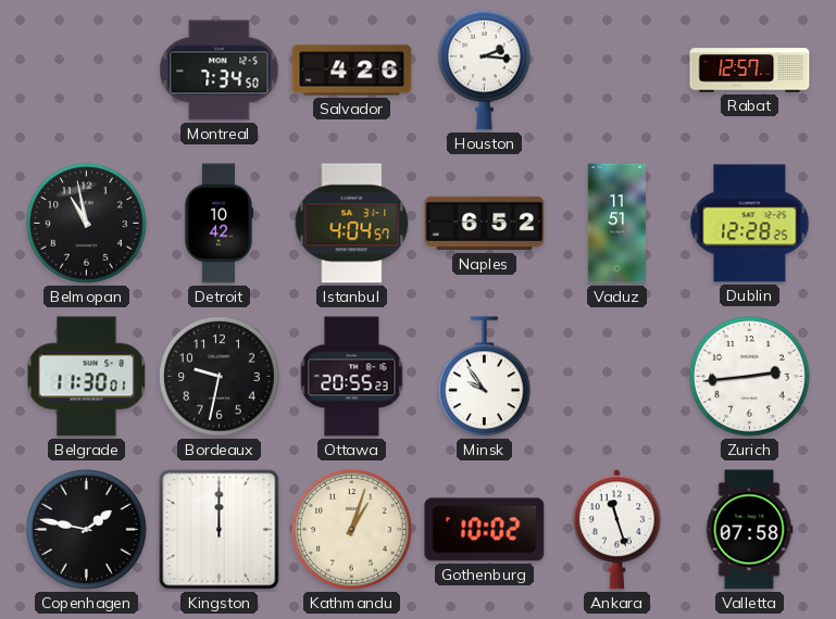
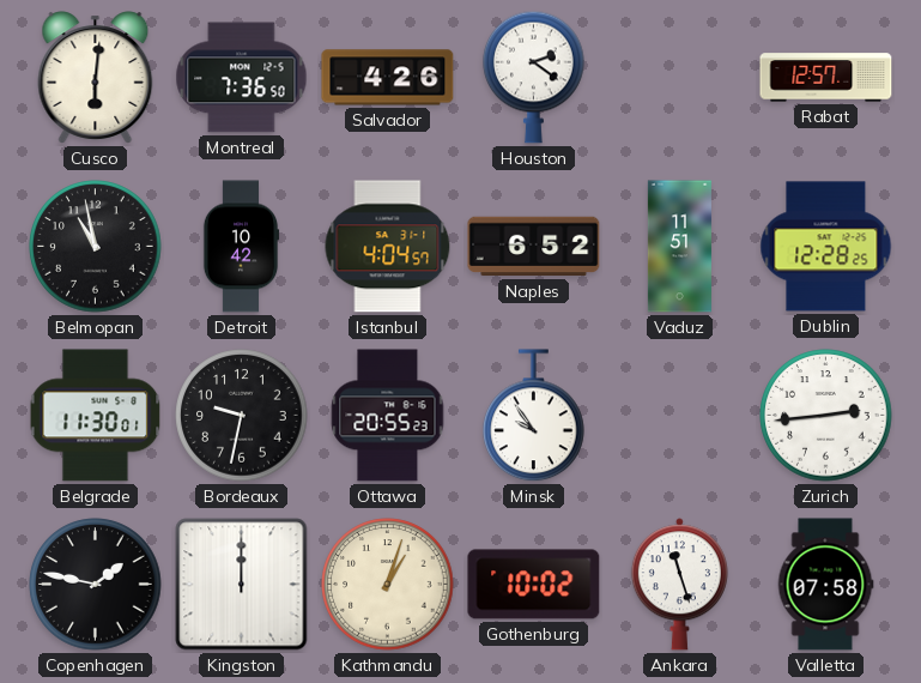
Cusco: none -> 6:01
Montreal: 7:34 -> 7:36
Houston: 2:16 -> 2:21
